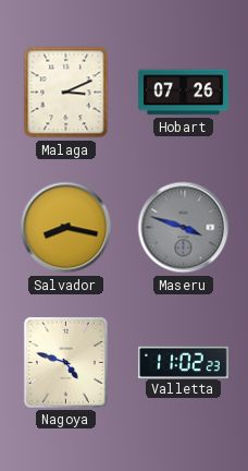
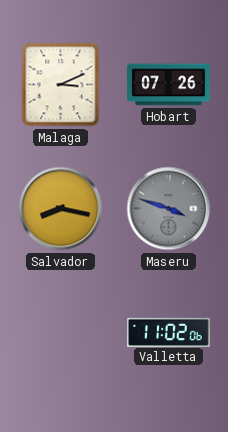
Nagoya: 4:48 -> none
Valletta: 11:02:23 -> 11:02:06
